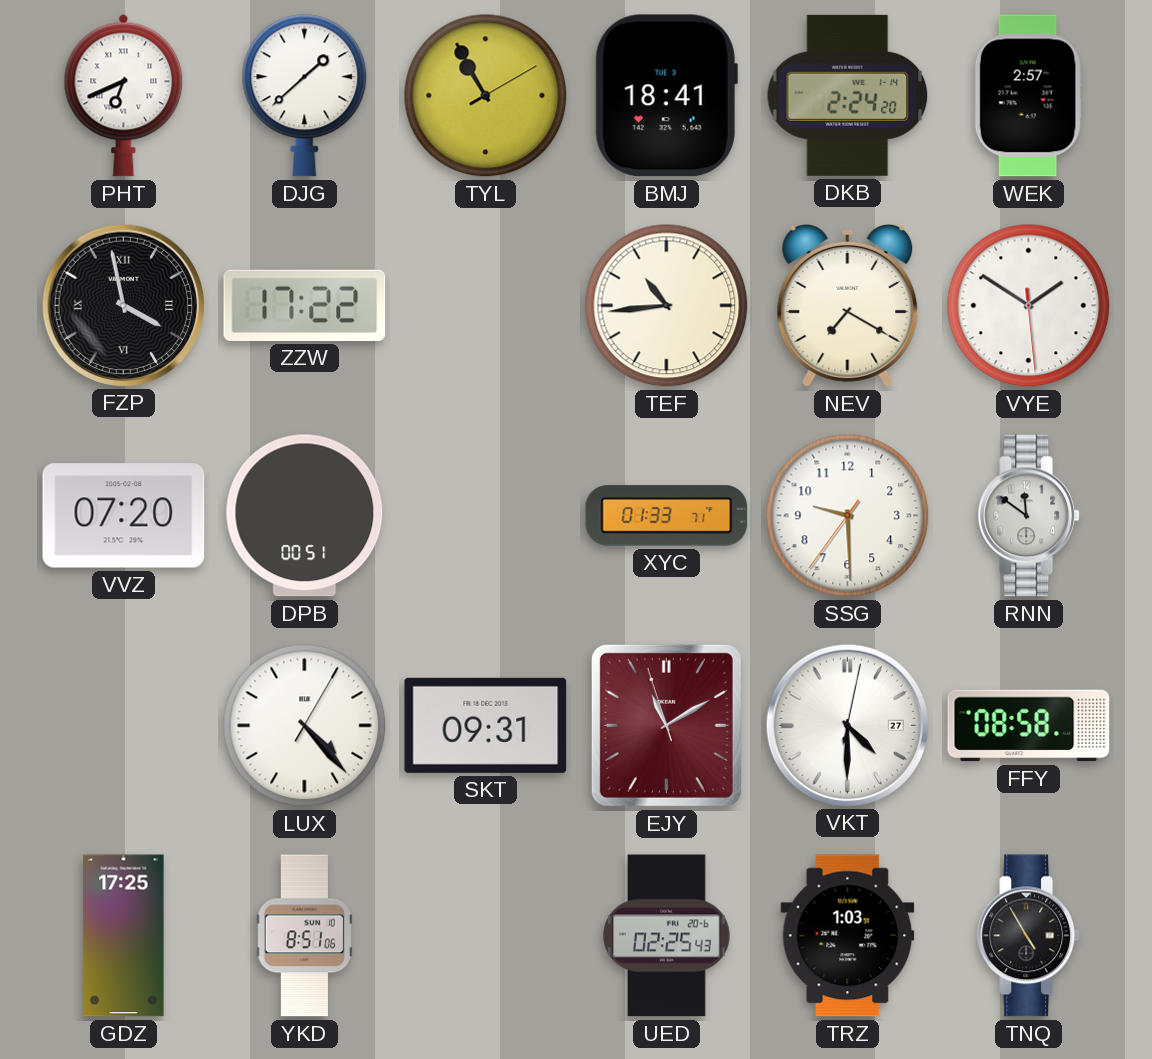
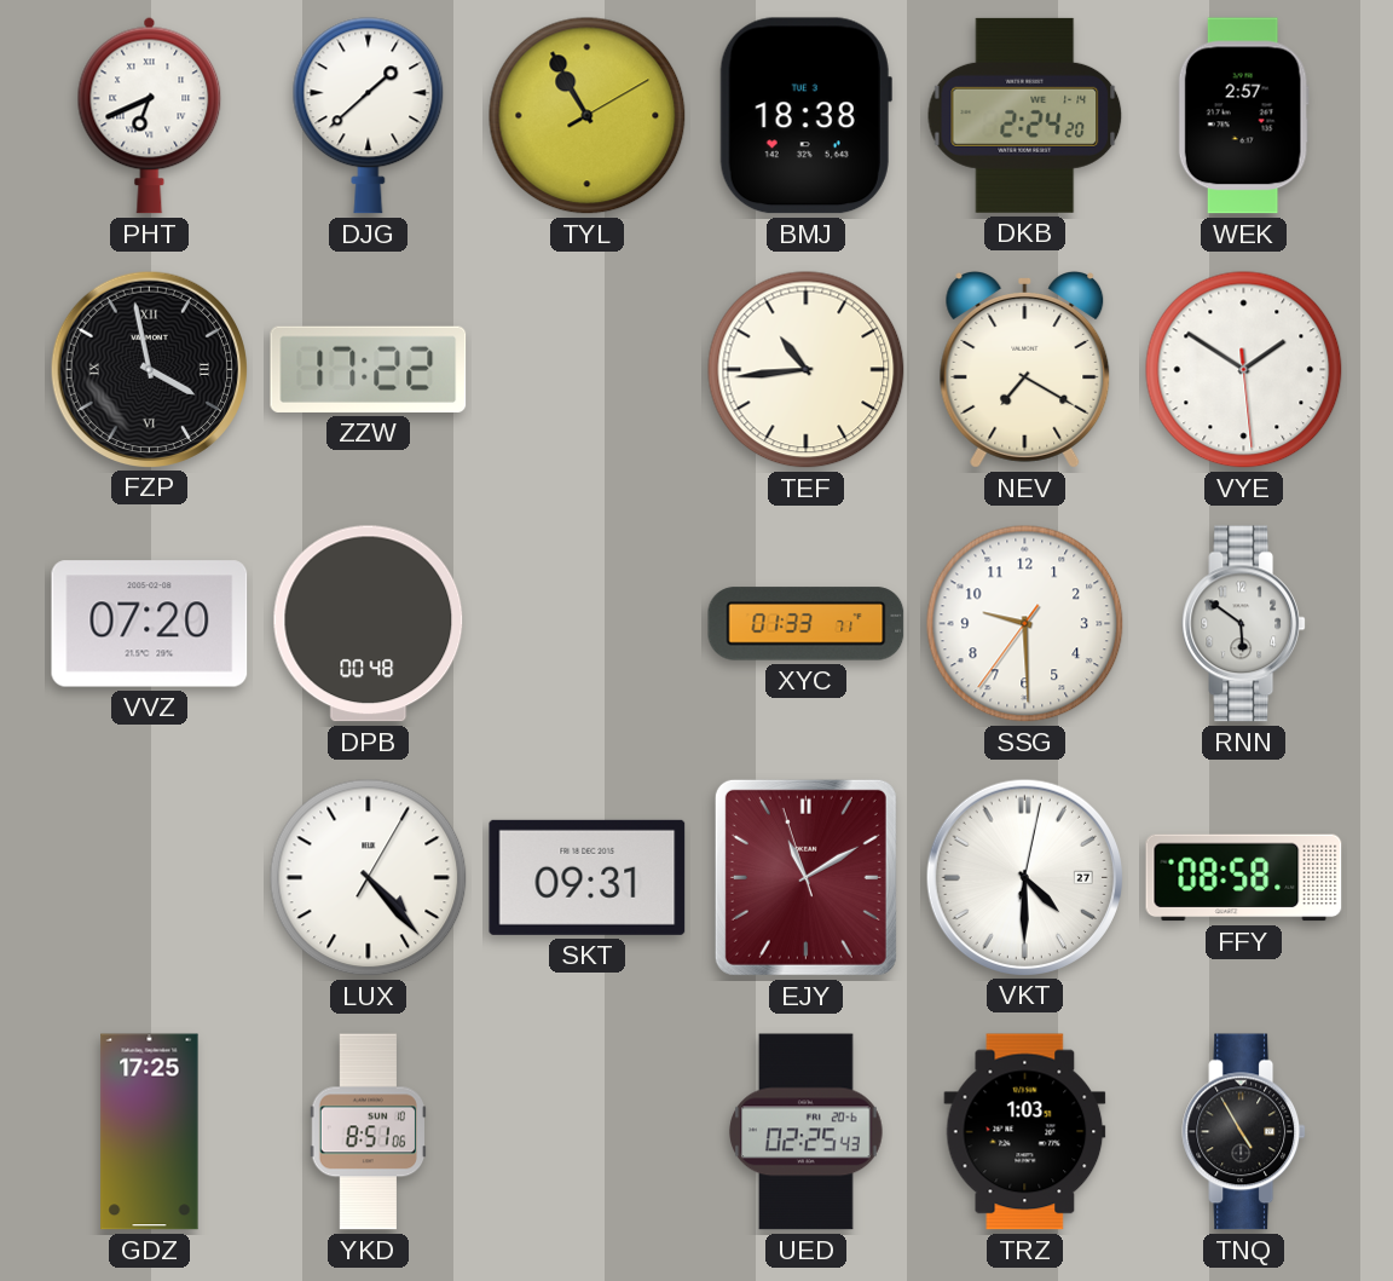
BMJ: 18:41 -> 18:38
DPB: 00:51 -> 00:48
RNN: 11:51 -> 5:51
